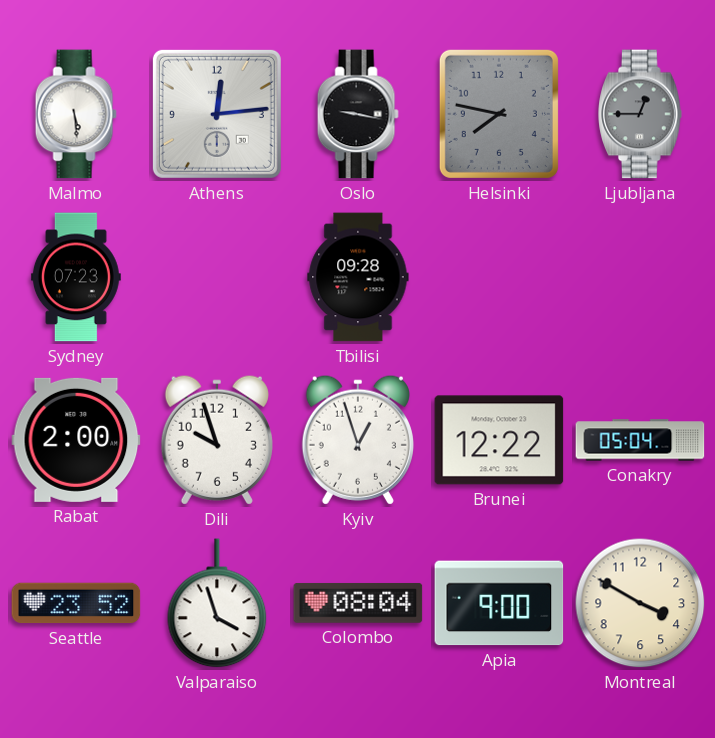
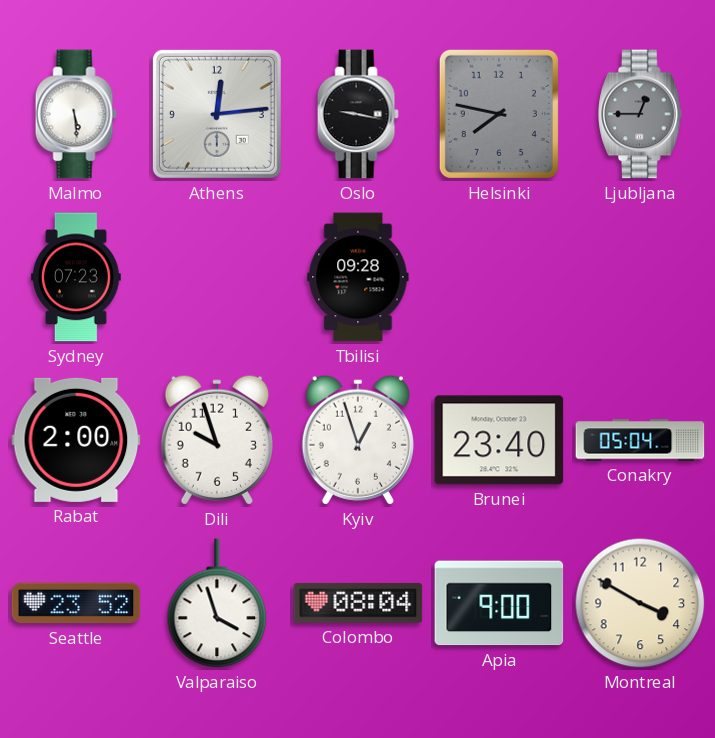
Brunei: 12:22 -> 23:40
